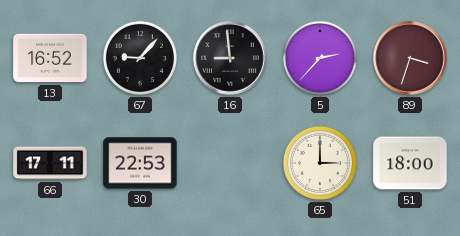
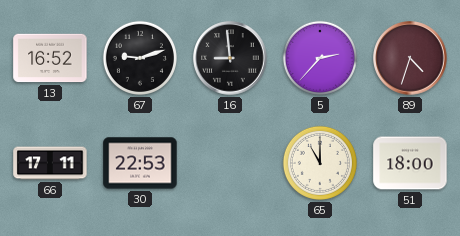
67: 9:07 -> 9:12
89: 3:33 -> 4:33
65: 3:00 -> 11:00
